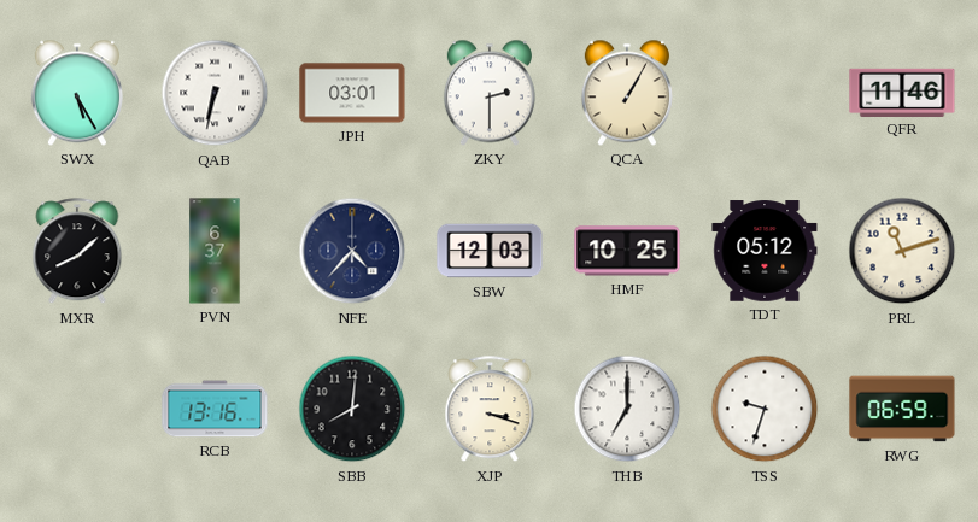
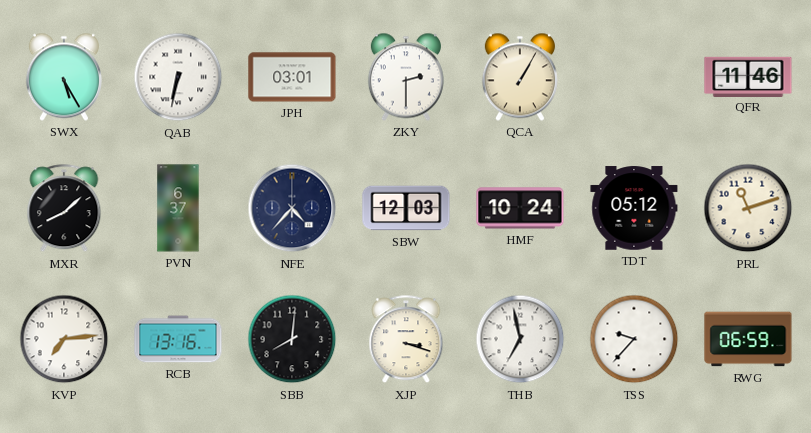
HMF: 10:25 -> 10:24
KVP: none -> 7:14
THB: 7:00 -> 6:58
TSS: 9:33 -> 9:37
